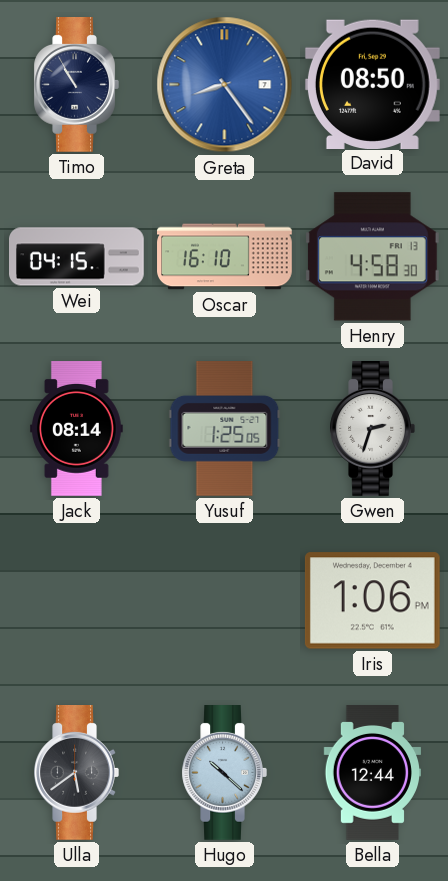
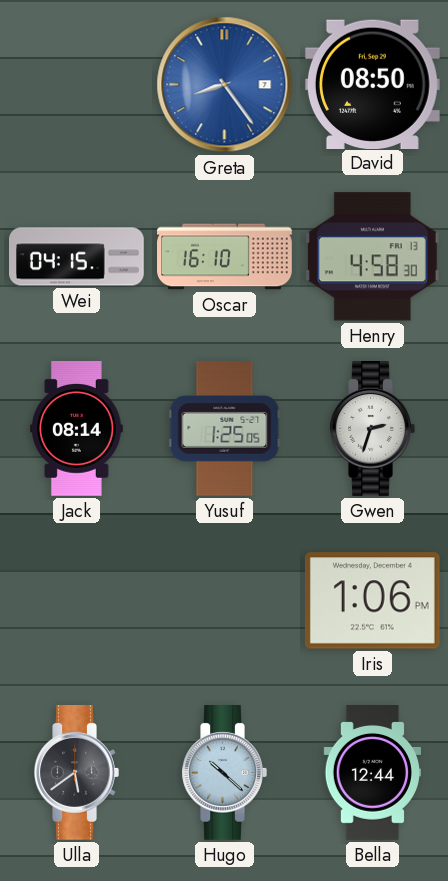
Timo: 10:55 -> none
